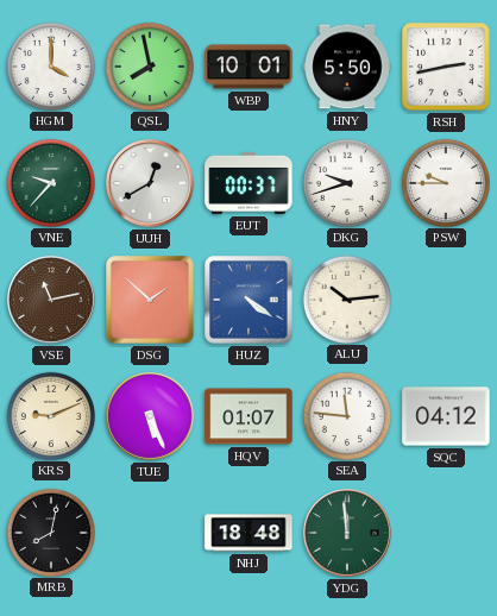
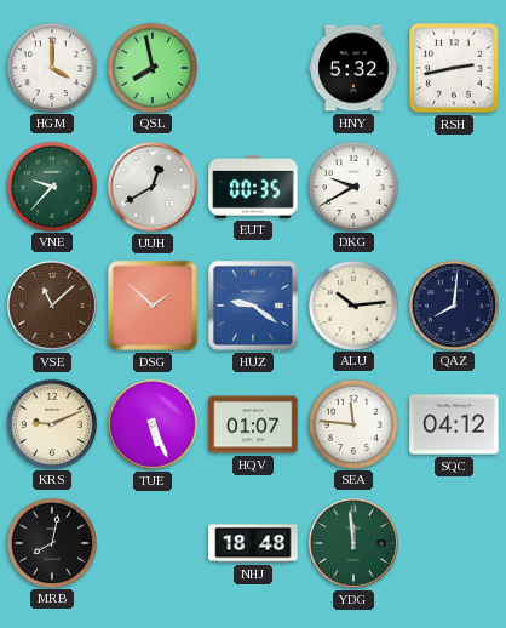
WBP: 10:01 -> none
HNY: 5:50 -> 5:32
EUT: 00:37 -> 00:35
DKG: 9:42 -> 9:40
PSW: 9:45 -> none
VSE: 11:13 -> 11:08
HUZ: 4:21 -> 9:21
QAZ: none -> 8:01
